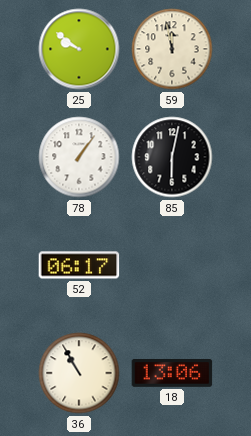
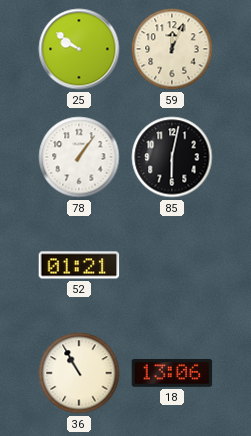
59: 11:58 -> 12:04
52: 06:17 -> 01:21
